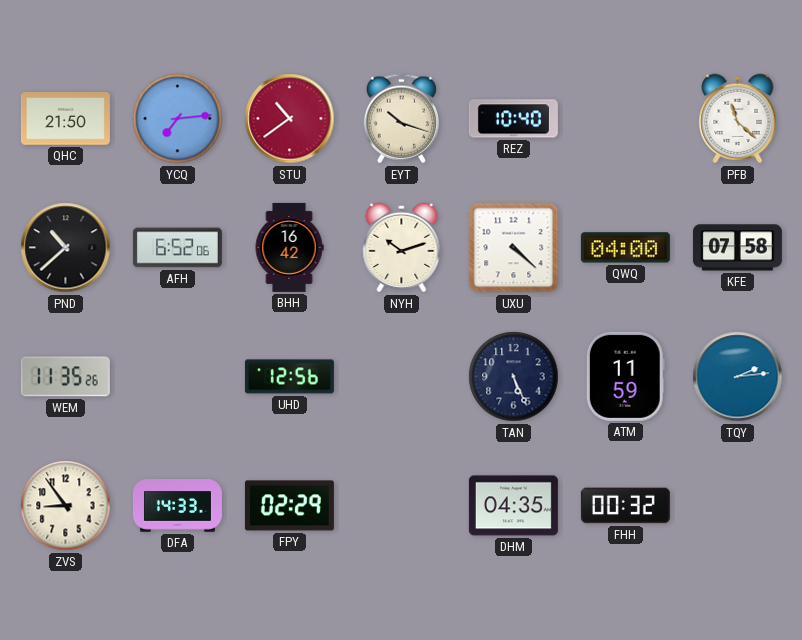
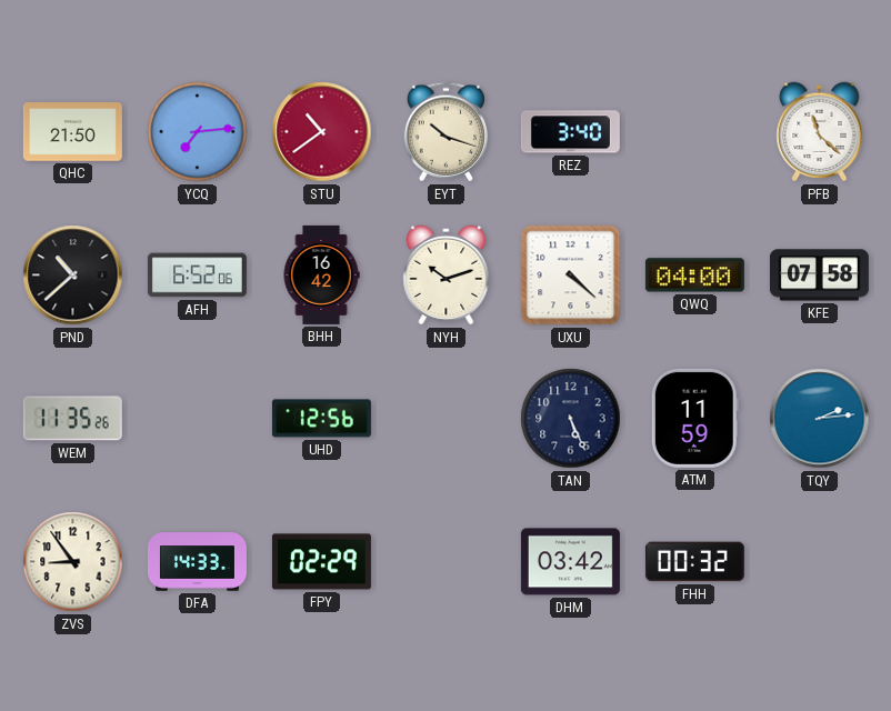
REZ: 10:40 -> 3:40
DHM: 04:35 -> 03:42
